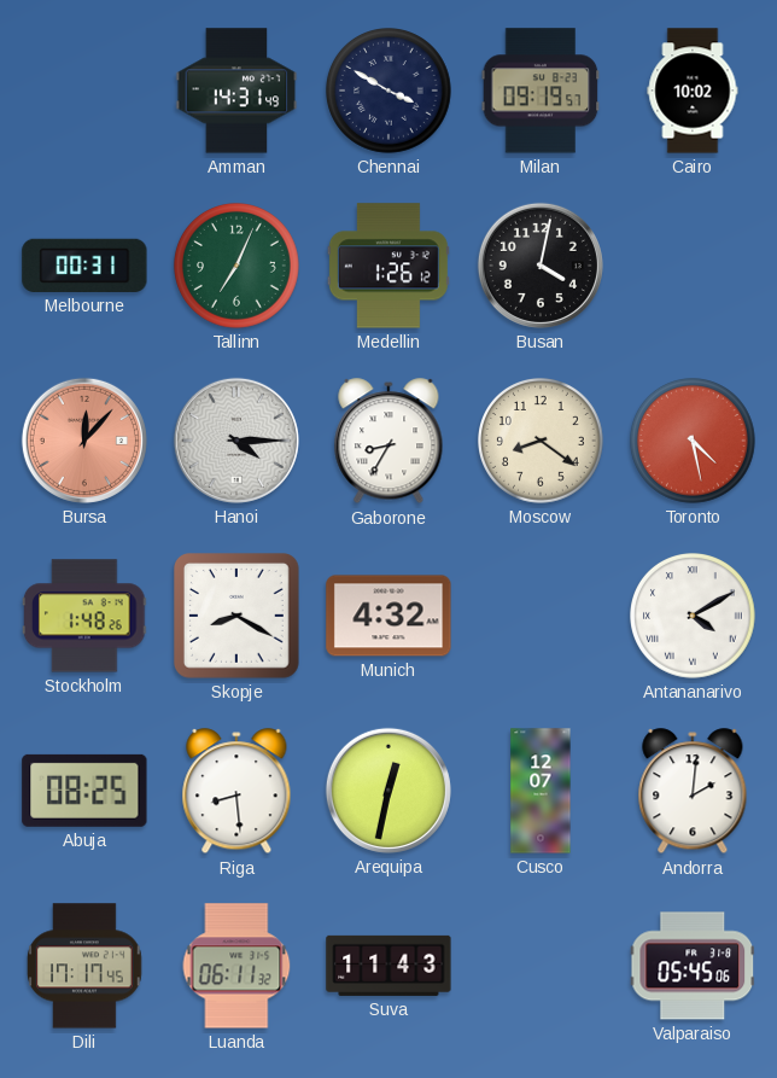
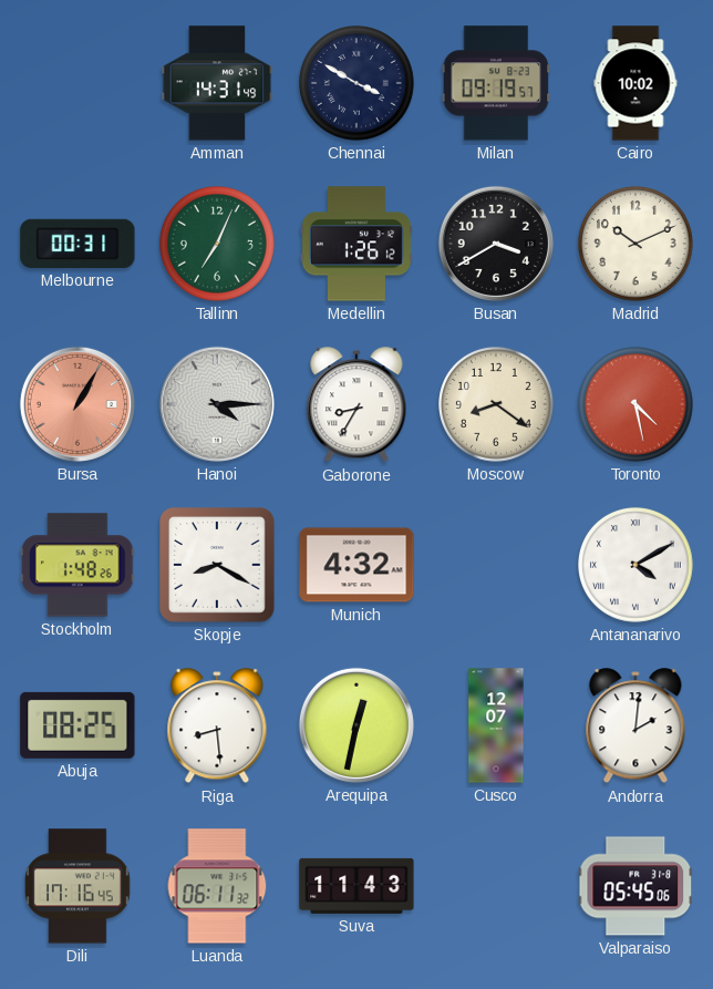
Busan: 4:02 -> 3:40
Madrid: none -> 10:11
Bursa: 12:07 -> 1:05
Dili: 17:17 -> 17:16
